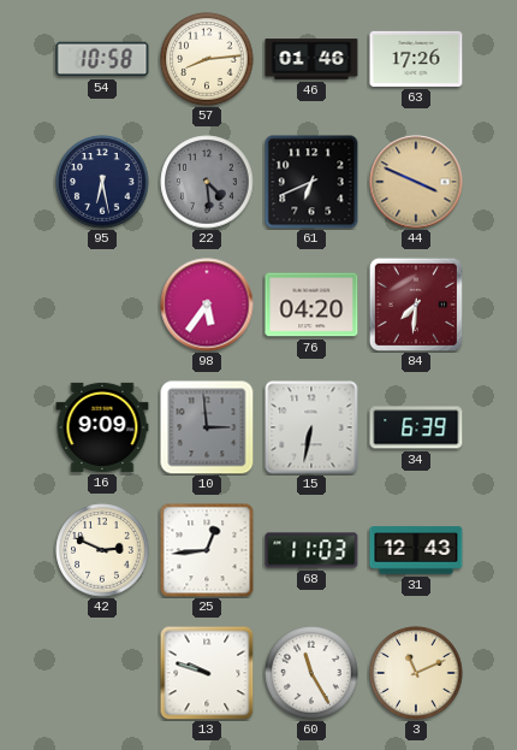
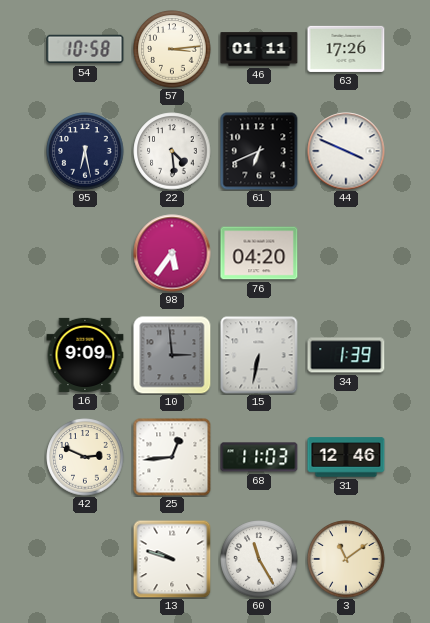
57: 8:14 -> 3:14
46: 01:46 -> 01:11
22 dial: grey -> white
44 dial: champagne -> white
84: 7:31 -> none
34: 6:39 -> 1:39
31: 12:43 -> 12:46
3: 11:11 -> 11:09
